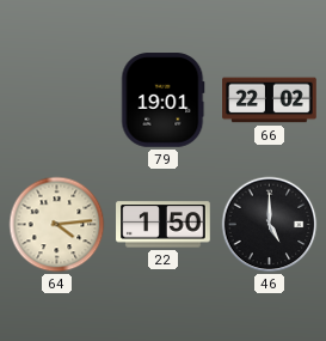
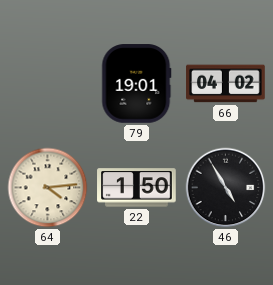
66: 22:02 -> 04:02
46: 5:00 -> 4:55
